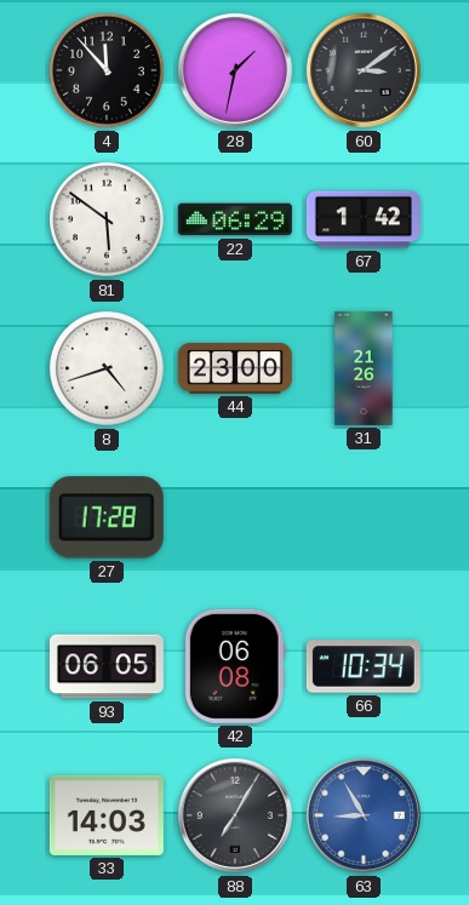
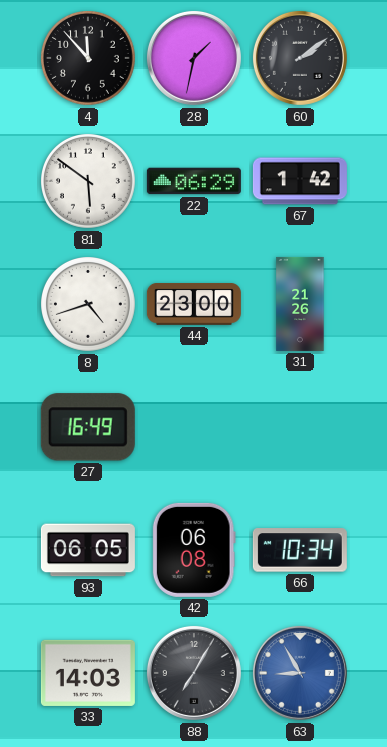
60: 3:09 -> 2:09
27: 17:28 -> 16:49
